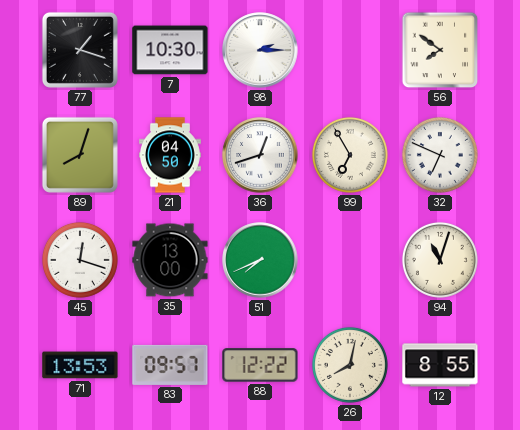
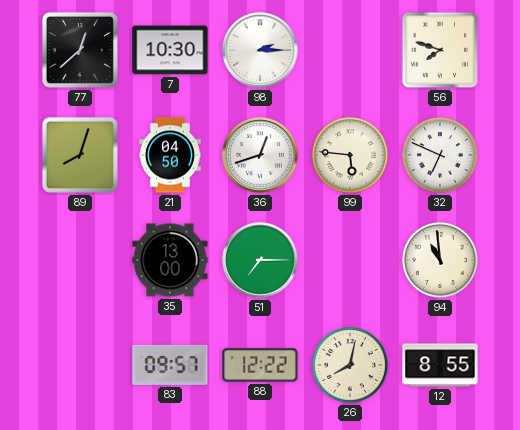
77: 1:18 -> 12:38
56: 7:51 -> 7:48
99: 6:55 -> 5:46
45: 12:18 -> none
51: 7:41 -> 7:15
94: 11:03 -> 10:59
71: 13:53 -> none
